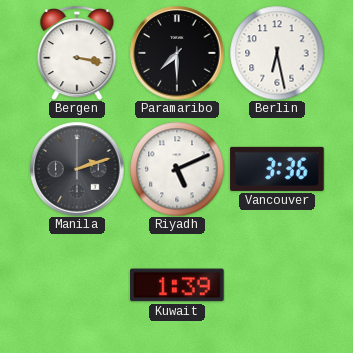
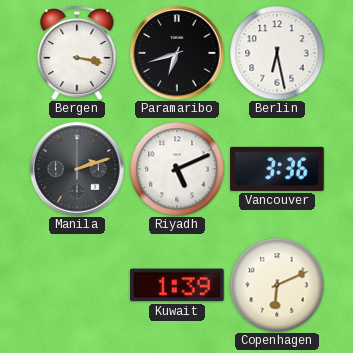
Paramaribo: 7:30 -> 6:42
Copenhagen: none -> 6:11
